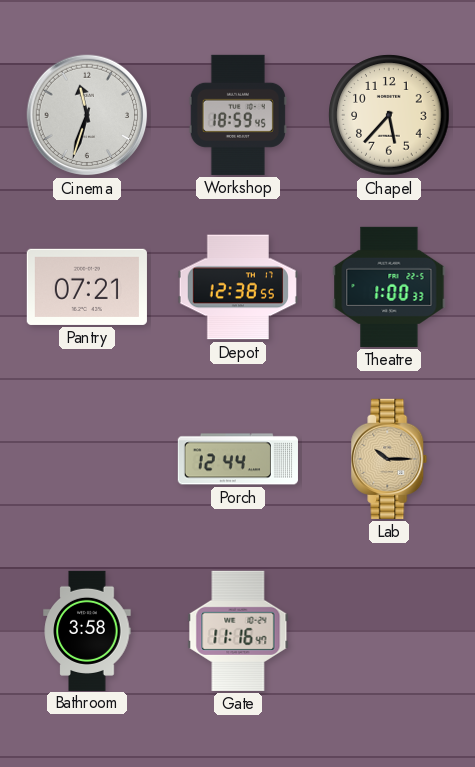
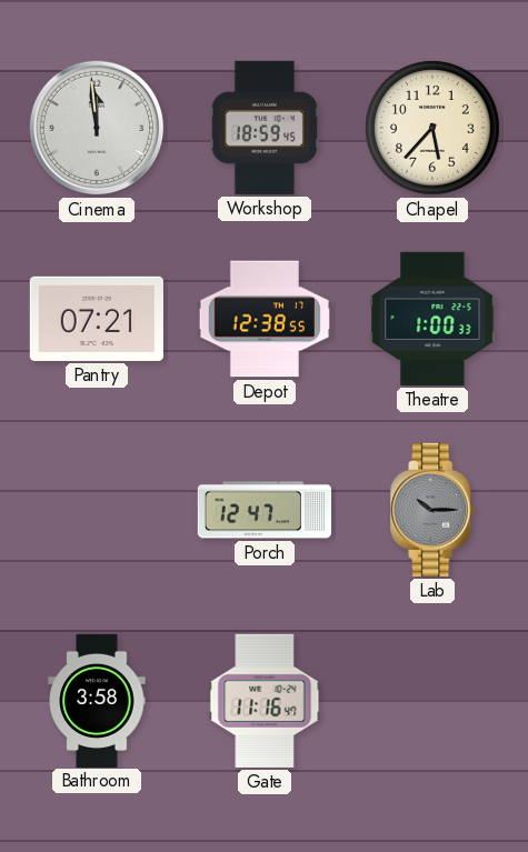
Cinema: 11:33 -> 11:59
Porch: 12:44 -> 12:47
Lab dial: champagne -> grey
